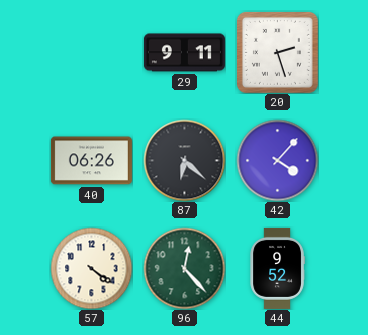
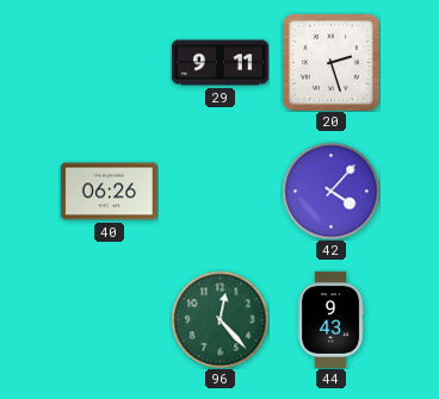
87: 6:22 -> none
57: 4:21 -> none
44: 9:52 -> 9:43
